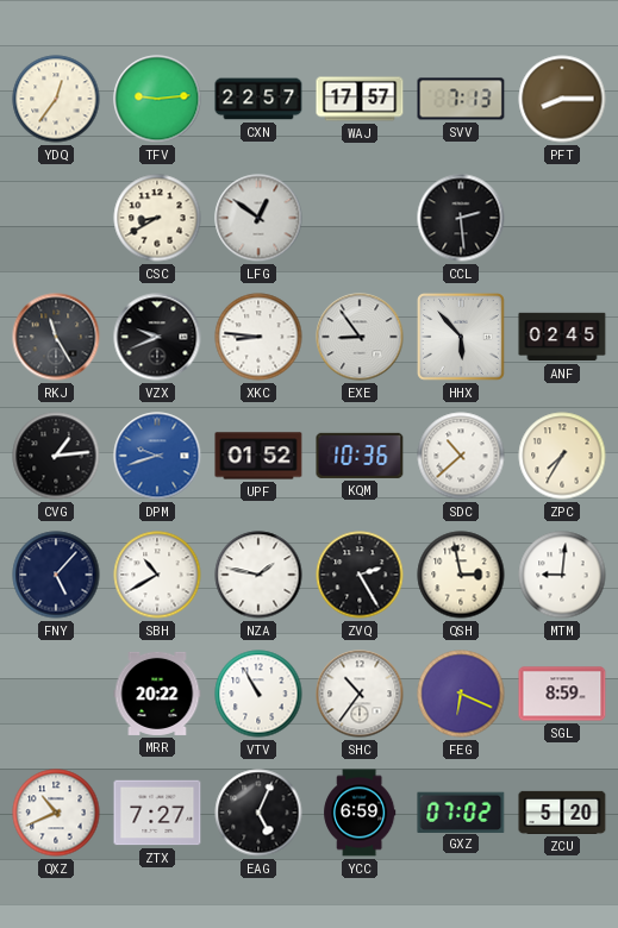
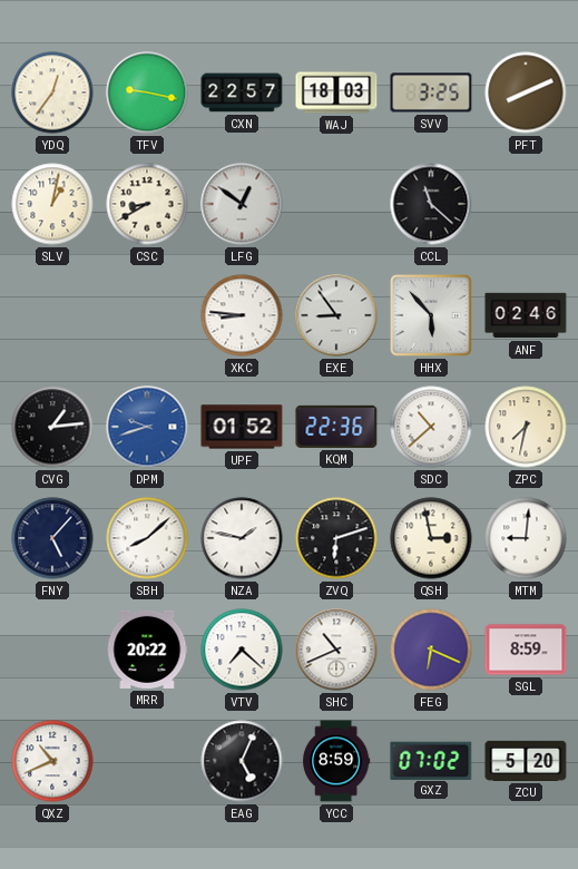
TFV: 9:14 -> 9:17
WAJ: 17:57 -> 18:03
SVV: 7:13 -> 3:25
PFT: 8:15 -> 8:11
SLV: none -> 1:02
CCL: 2:29 -> 11:22
RKJ: 11:25 -> none
VZX: 9:41 -> none
ANF: 02:45 -> 02:46
KQM: 10:36 -> 22:36
ZPC: 7:35 -> 7:32
SBH: 10:40 -> 8:08
ZVQ: 2:25 -> 6:12
VTV: 10:55 -> 7:22
SHC: 10:36 -> 10:41
ZTX: 7:27 -> none
YCC: 6:59 -> 8:59
